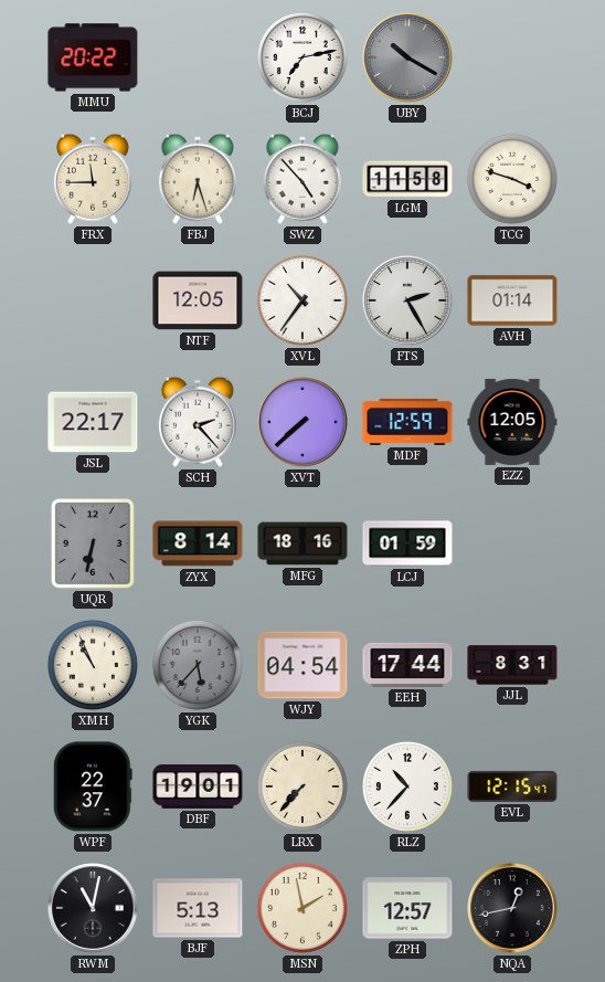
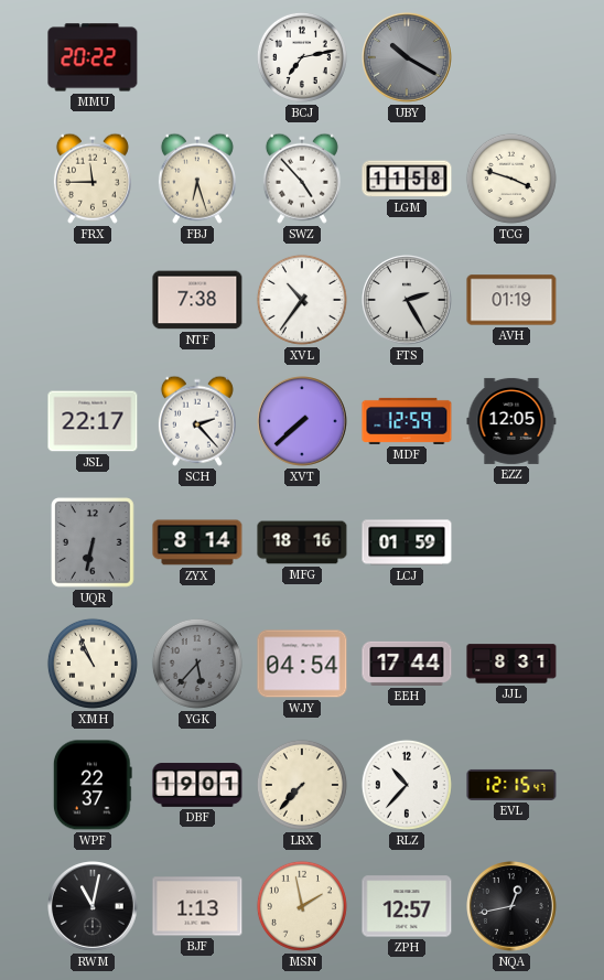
NTF: 12:05 -> 7:38
AVH: 01:14 -> 01:19
BJF: 5:13 -> 1:13
